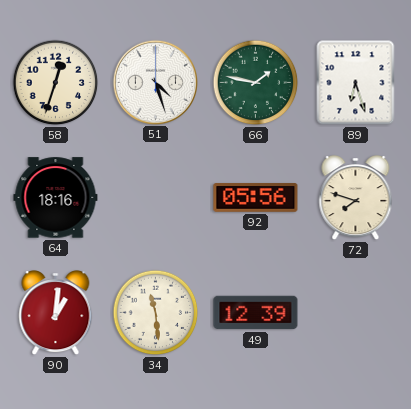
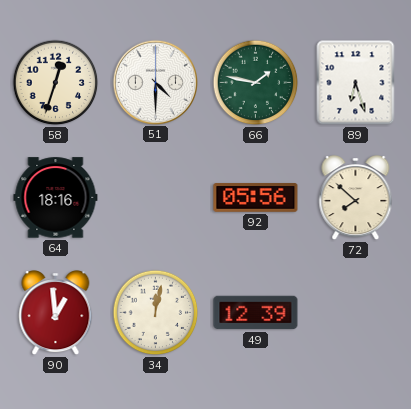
51: 4:27 -> 4:30
72: 7:48 -> 7:52
90: 1:01 -> 12:59
34: 11:29 -> 12:02
